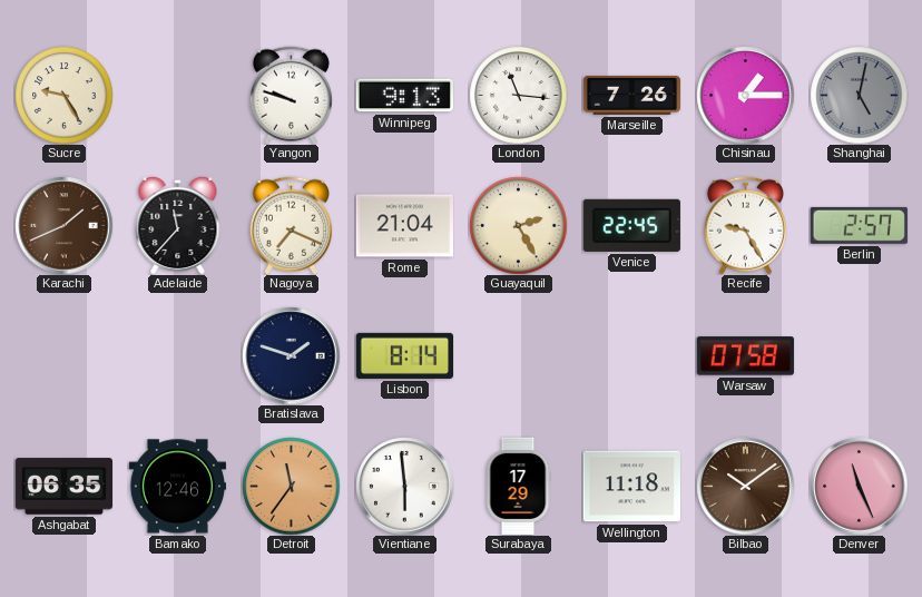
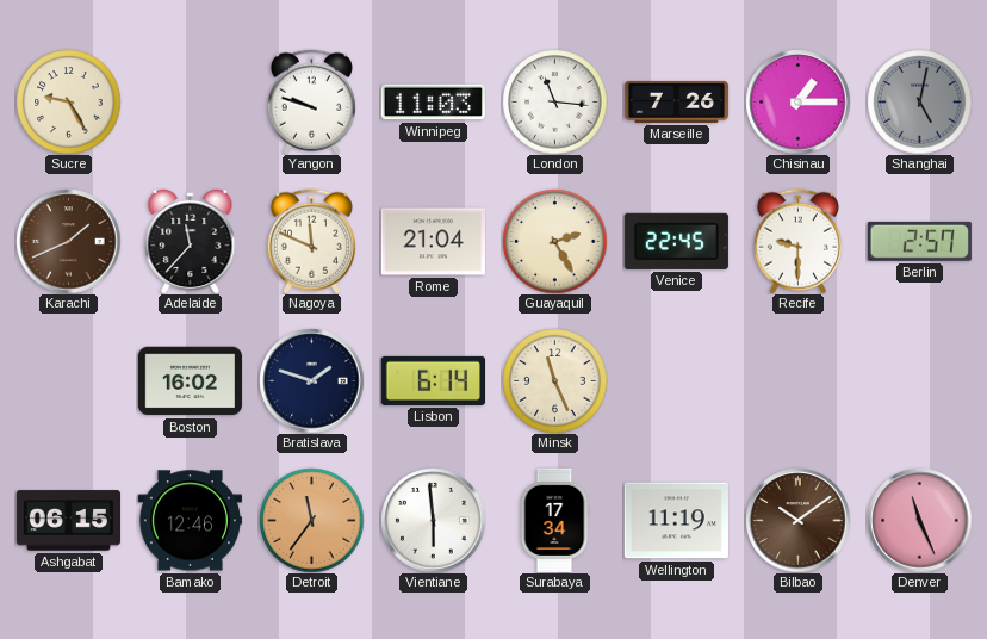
Winnipeg: 9:13 -> 11:03
Nagoya: 7:19 -> 11:49
Recife: 9:25 -> 9:30
Boston: none -> 16:02
Lisbon: 8:14 -> 6:14
Minsk: none -> 11:26
Warsaw: 07:58 -> none
Ashgabat: 06:35 -> 06:15
Surabaya: 17:29 -> 17:34
Wellington: 11:18 -> 11:19
